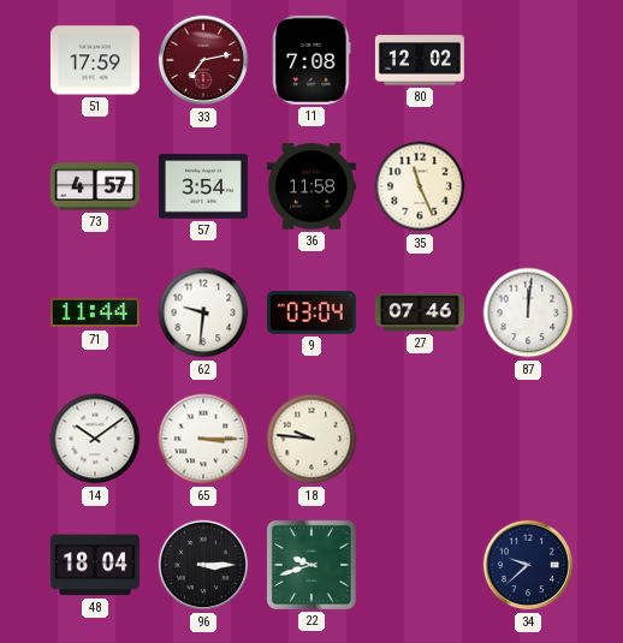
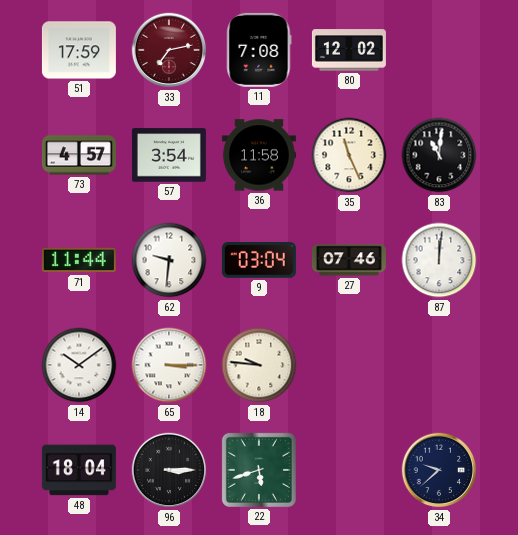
83: none -> 11:01
22: 9:42 -> 5:42
